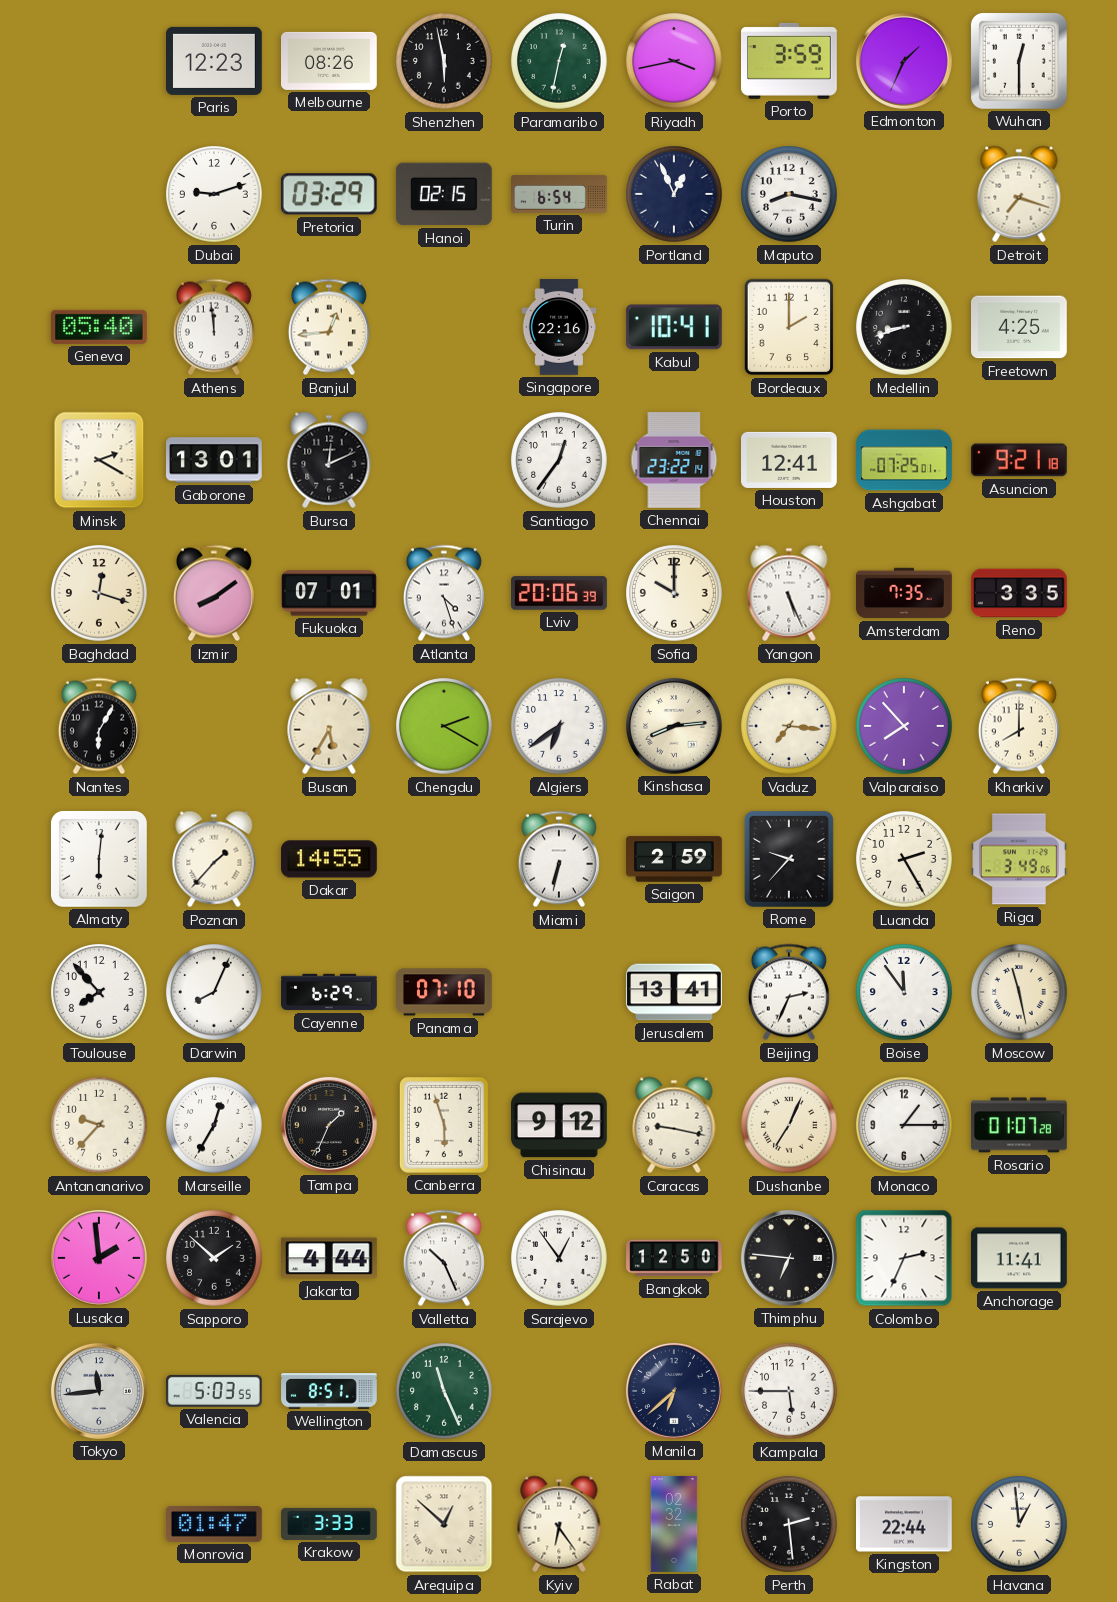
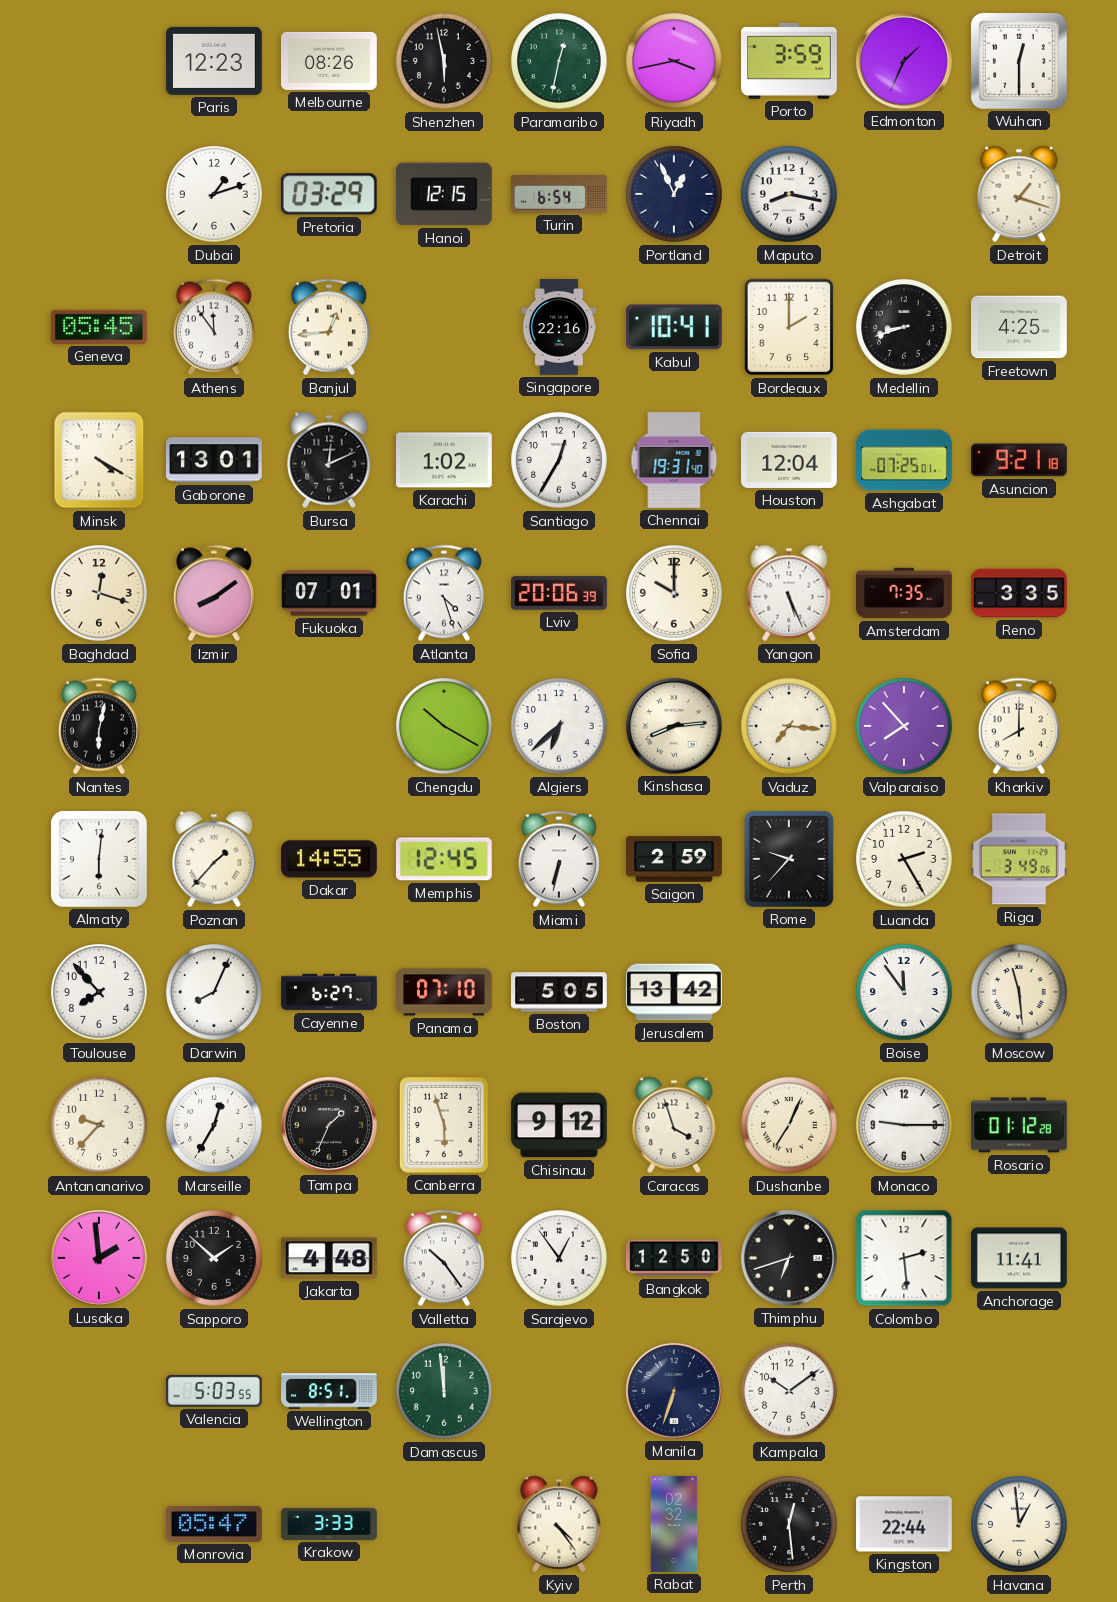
Dubai: 9:12 -> 1:12
Hanoi: 02:15 -> 12:15
Detroit: 7:18 -> 1:18
Geneva: 05:40 -> 05:45
Athens: 11:59 -> 11:54
Minsk: 2:20 -> 4:20
Karachi: none -> 1:02
Santiago: 12:36 -> 12:35
Chennai: 23:22 -> 19:31
Houston: 12:41 -> 12:04
Nantes: 6:05 -> 6:02
Busan: 5:35 -> none
Chengdu: 2:20 -> 10:20
Algiers: 6:39 -> 6:38
Memphis: none -> 12:45
Cayenne: 6:29 -> 6:27
Boston: none -> 5:05
Jerusalem: 13:41 -> 13:42
Beijing: 2:34 -> none
Moscow: 11:28 -> 11:29
Caracas: 9:17 -> 3:57
Monaco: 1:15 -> 9:15
Rosario: 01:07 -> 01:12
Jakarta: 4:44 -> 4:48
Valletta: 10:26 -> 10:24
Thimphu: 6:46 -> 6:42
Colombo: 2:34 -> 2:29
Tokyo: 11:44 -> none
Damascus: 11:26 -> 11:59
Manila: 6:38 -> 6:33
Kampala: 5:45 -> 10:09
Monrovia: 01:47 -> 05:47
Arequipa: 12:52 -> none
Kyiv: 6:24 -> 4:24
Perth: 2:29 -> 12:29
